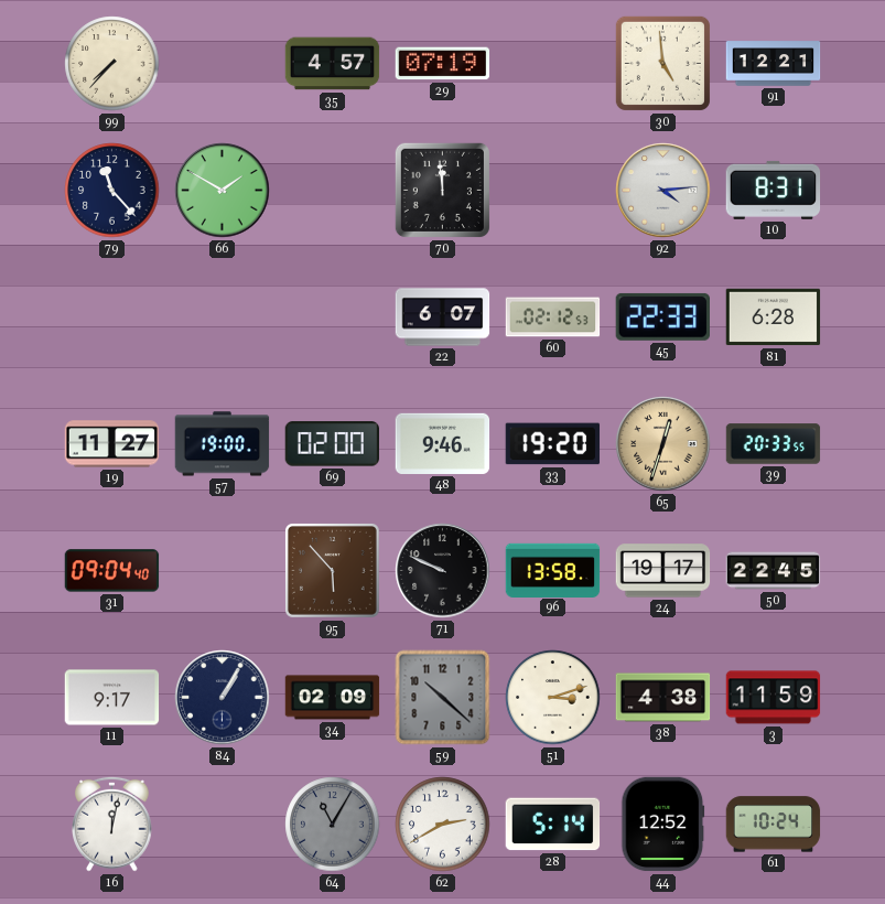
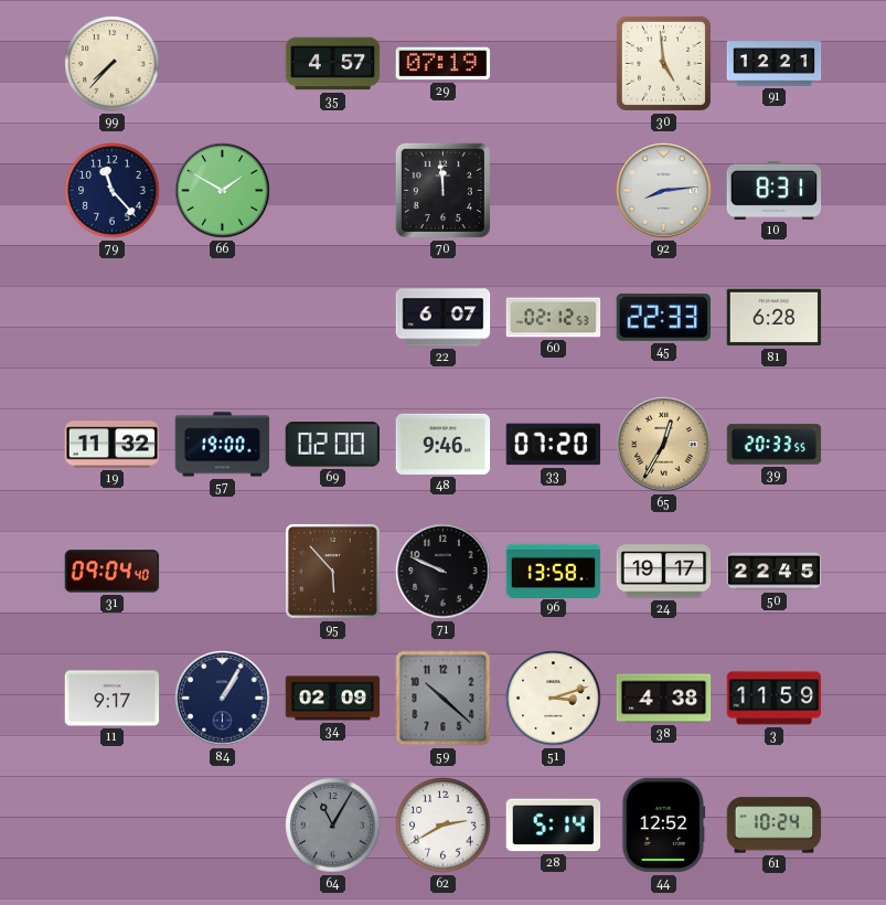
92: 4:14 -> 8:14
19: 11:27 -> 11:32
33: 19:20 -> 07:20
65: 12:33 -> 12:35
16: 12:02 -> none
